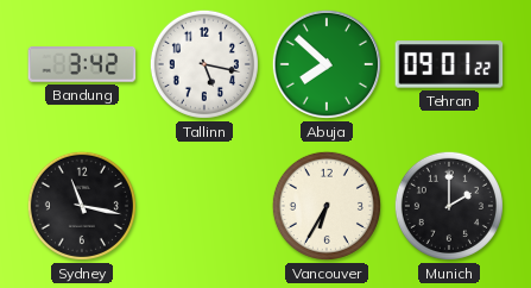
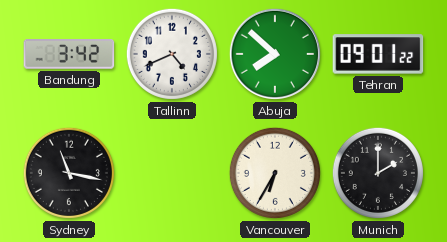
Tallinn: 5:17 -> 4:41
